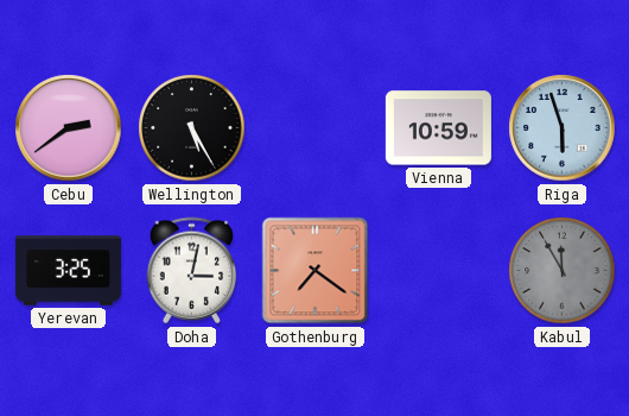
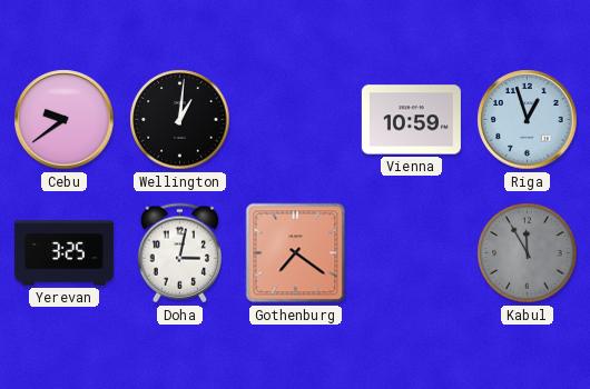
Cebu: 2:39 -> 9:39
Wellington: 5:25 -> 1:01
Riga: 5:57 -> 12:57
